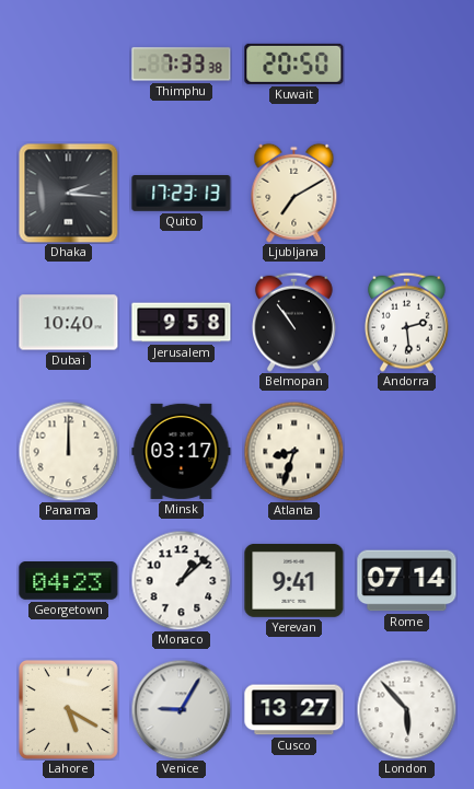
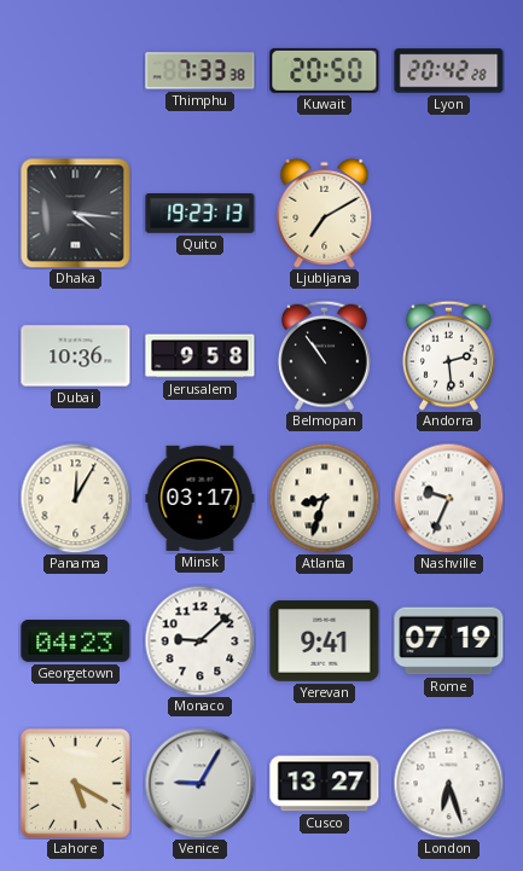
Lyon: none -> 20:42
Dhaka: 2:16 -> 4:16
Quito: 17:23 -> 19:23
Dubai: 10:40 -> 10:36
Panama: 12:00 -> 12:05
Nashville: none -> 9:34
Monaco: 1:08 -> 9:08
Rome: 07:14 -> 07:19
London: 5:53 -> 6:27
